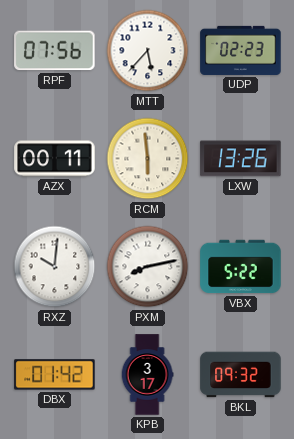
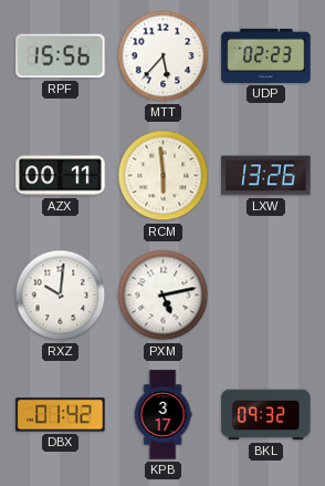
RPF: 07:56 -> 15:56
PXM: 8:13 -> 5:13
VBX: 5:22 -> none
